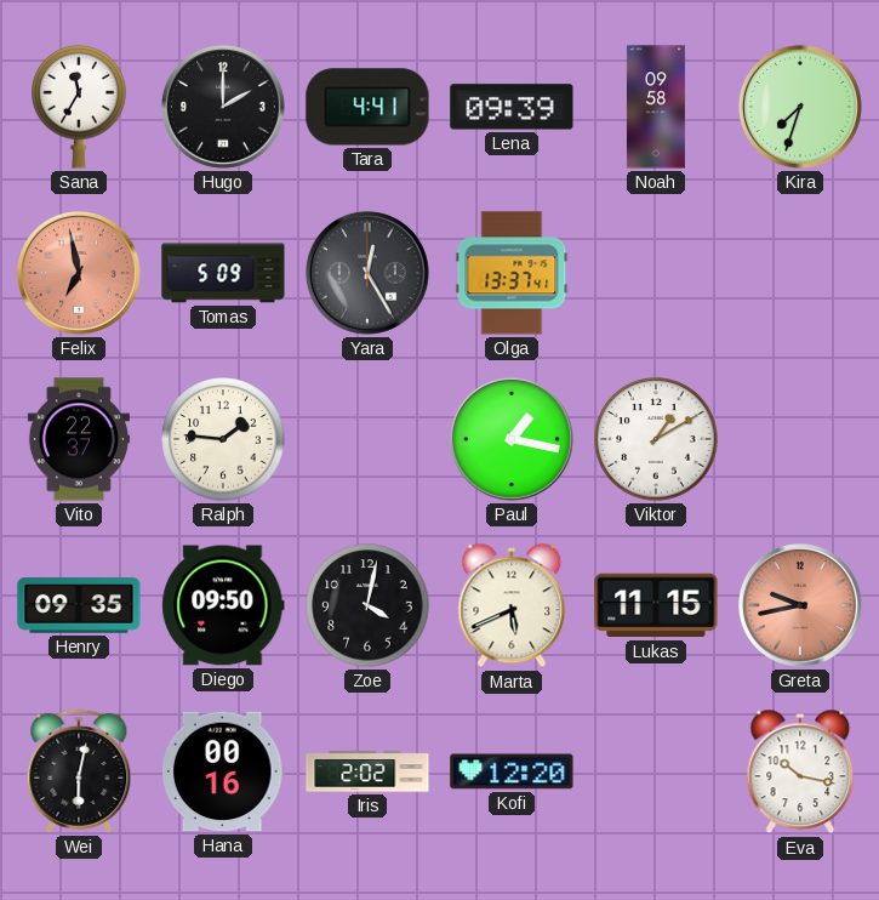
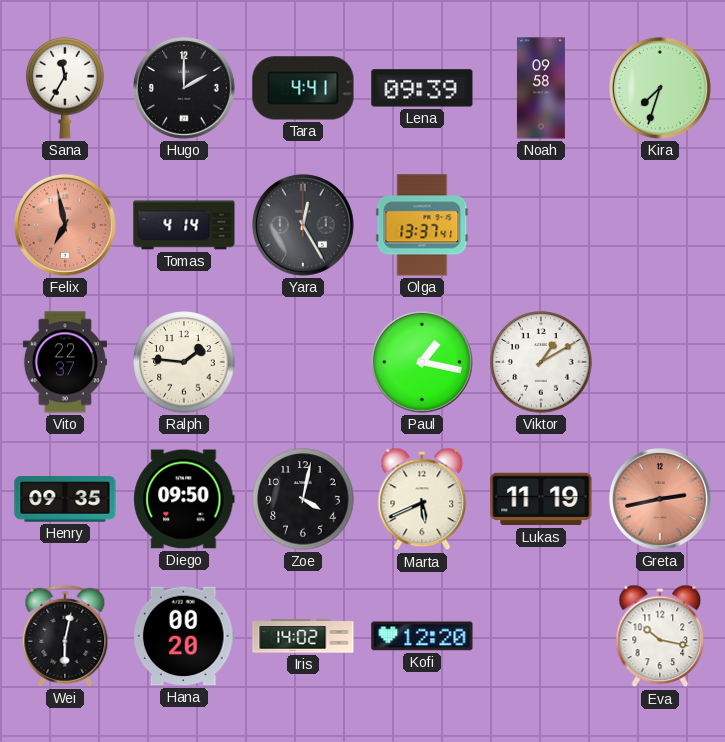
Tomas: 5:09 -> 4:14
Lukas: 11:15 -> 11:19
Greta: 9:43 -> 2:43
Hana: 00:16 -> 00:20
Iris: 2:02 -> 14:02
